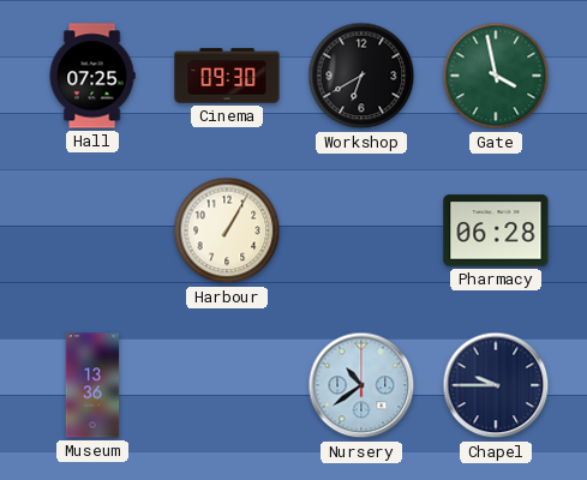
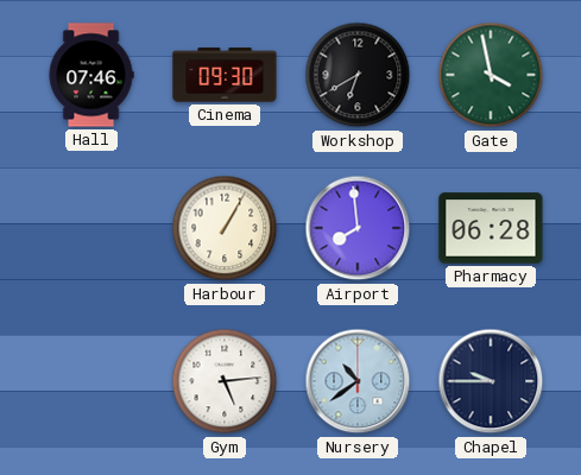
Hall: 07:25 -> 07:46
Airport: none -> 7:59
Museum: 13:36 -> none
Gym: none -> 5:14
